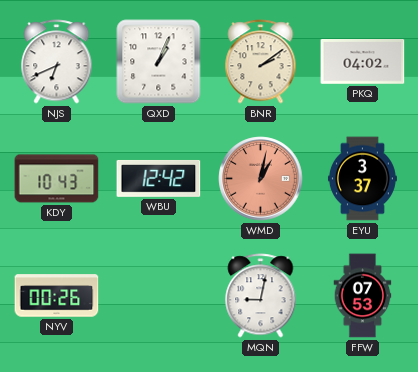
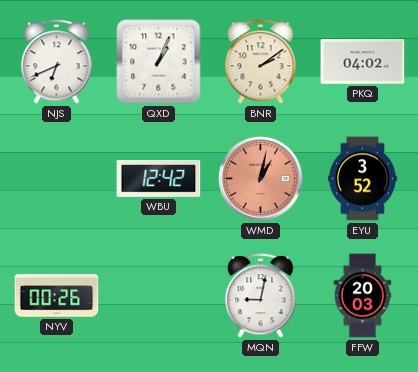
KDY: 10:43 -> none
EYU: 3:37 -> 3:52
FFW: 07:53 -> 20:03
